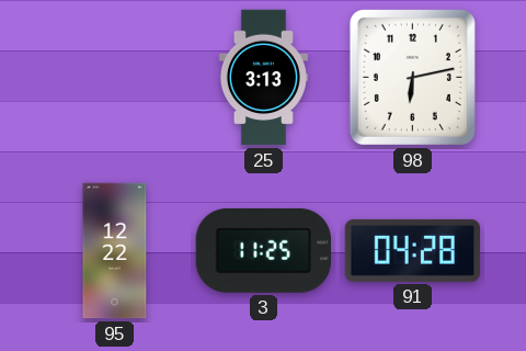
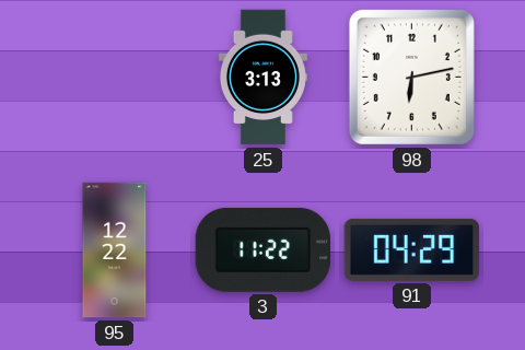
3: 11:25 -> 11:22
91: 04:28 -> 04:29
